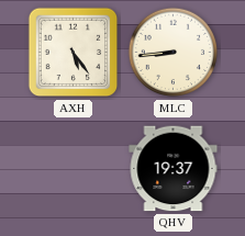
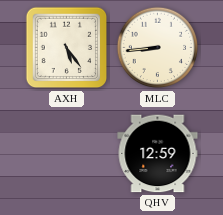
QHV: 19:37 -> 12:59
